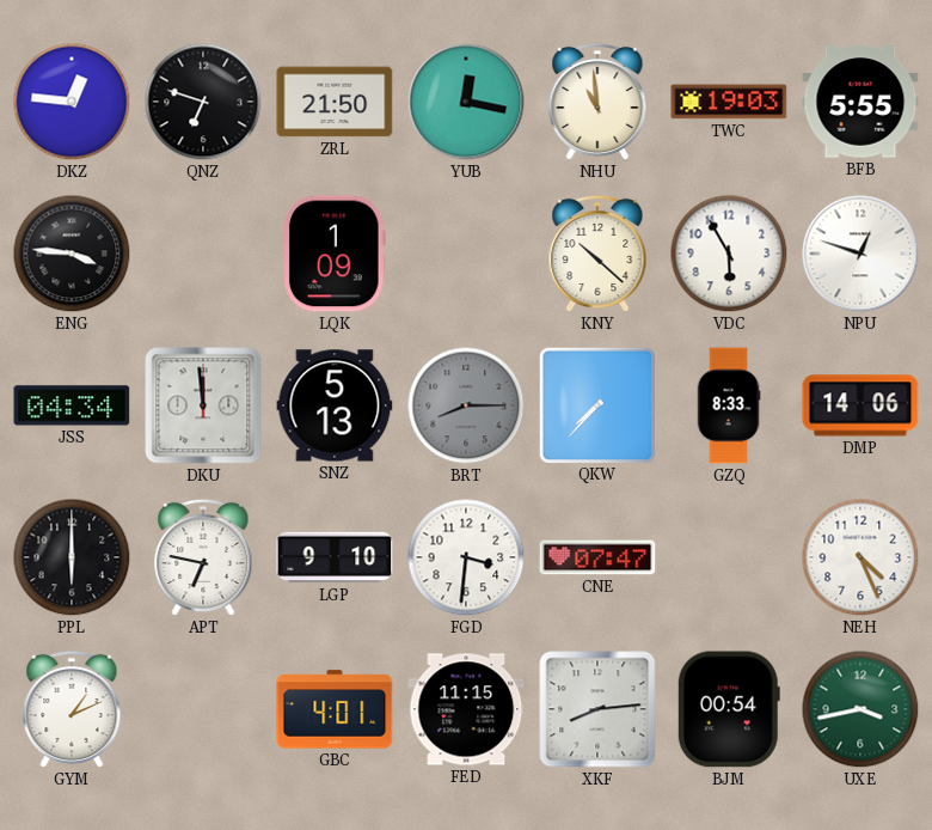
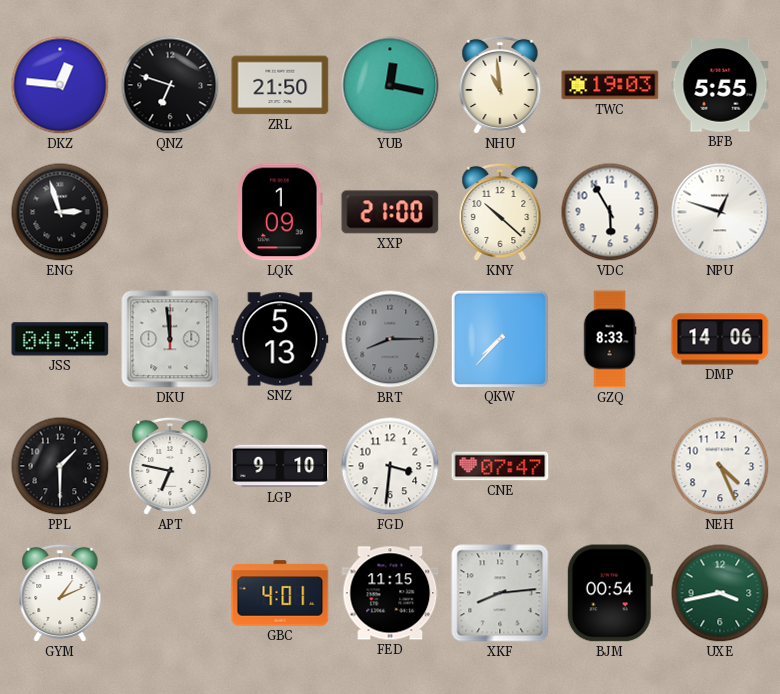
ENG: 3:46 -> 2:57
XXP: none -> 21:00
PPL: 6:00 -> 1:30
